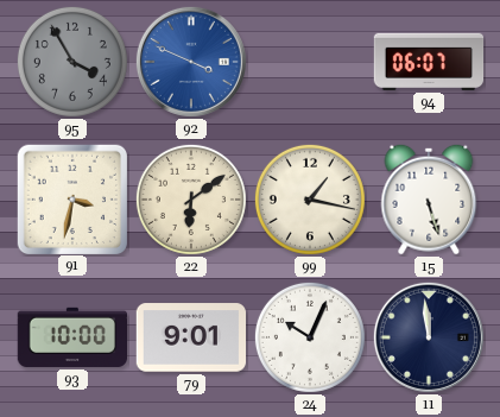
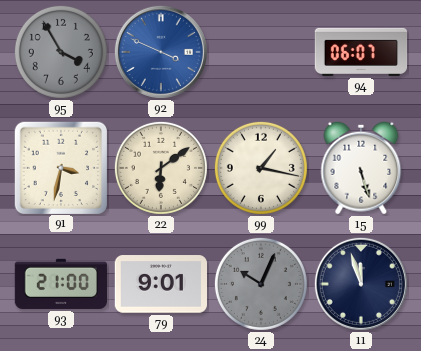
93: 10:00 -> 21:00
24 dial: white -> grey
11: 11:59 -> 11:57
